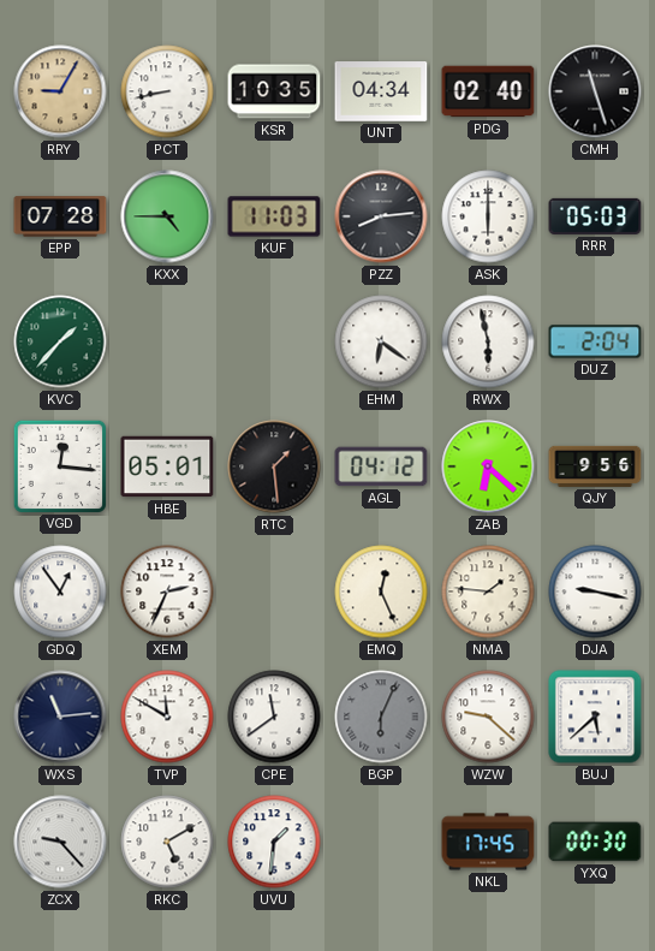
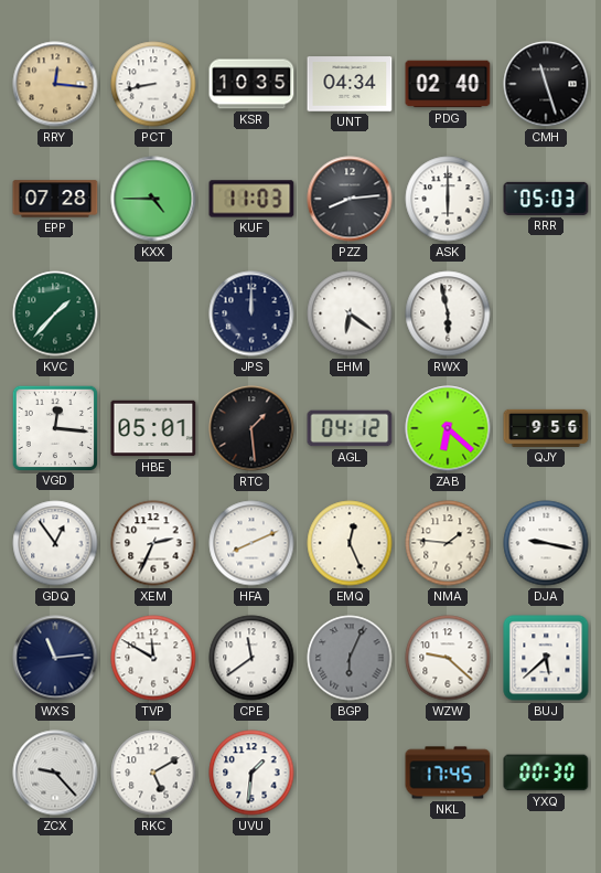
RRY: 9:05 -> 12:16
JPS: none -> 12:00
DUZ: 2:04 -> none
HFA: none -> 8:11
